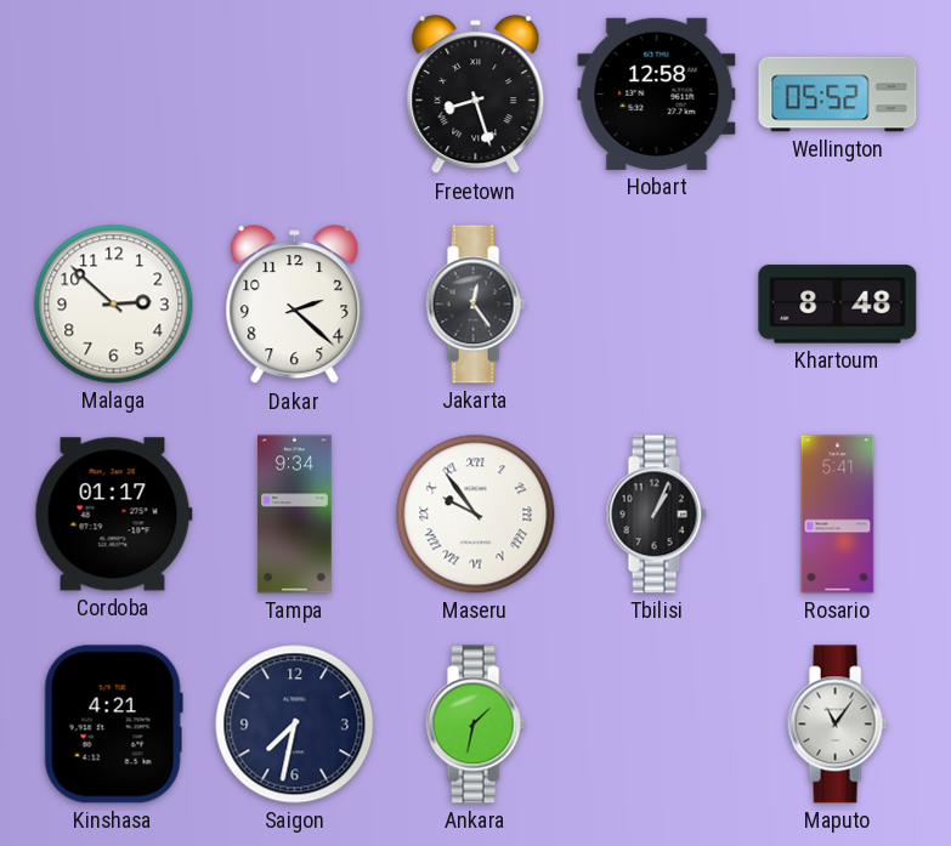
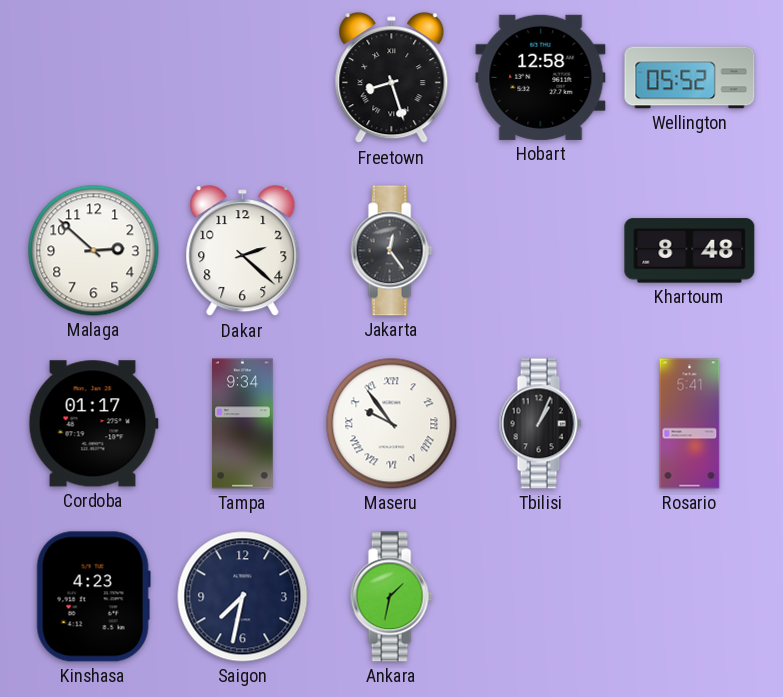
Kinshasa: 4:21 -> 4:23
Maputo: 11:06 -> none
